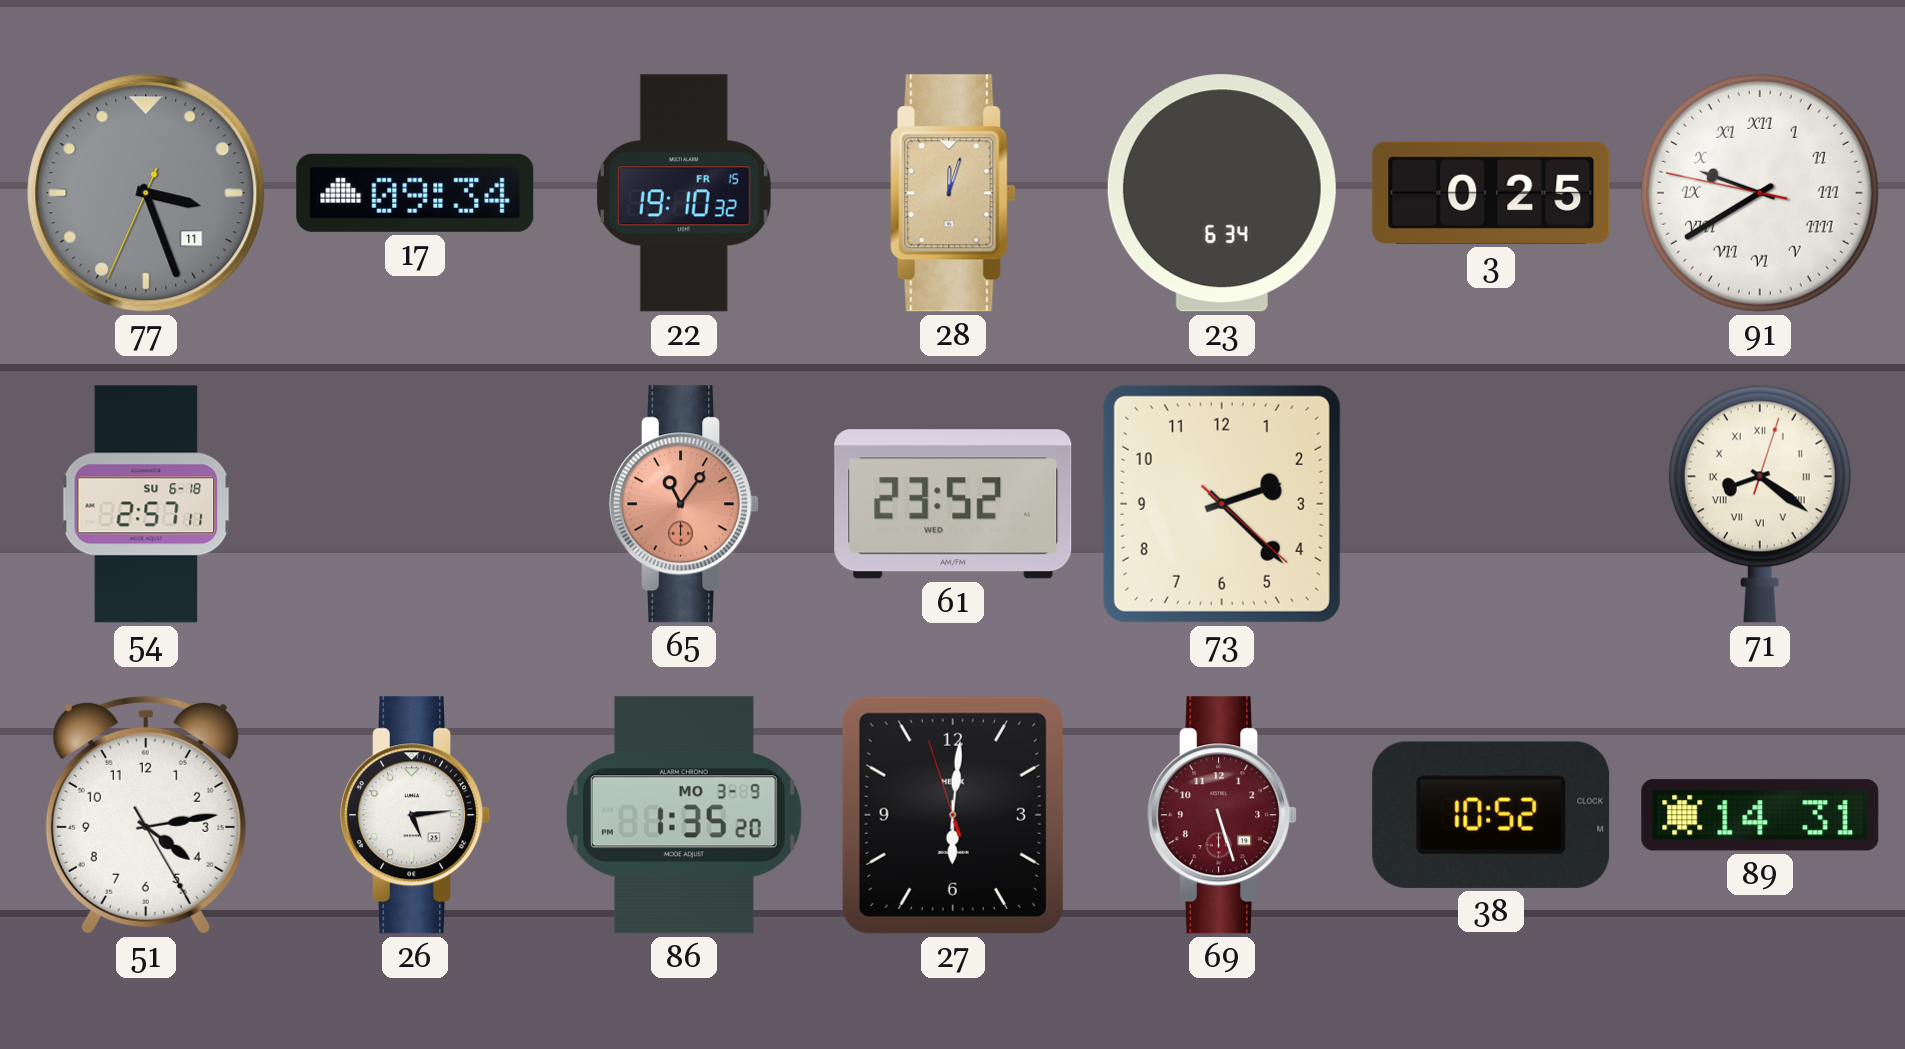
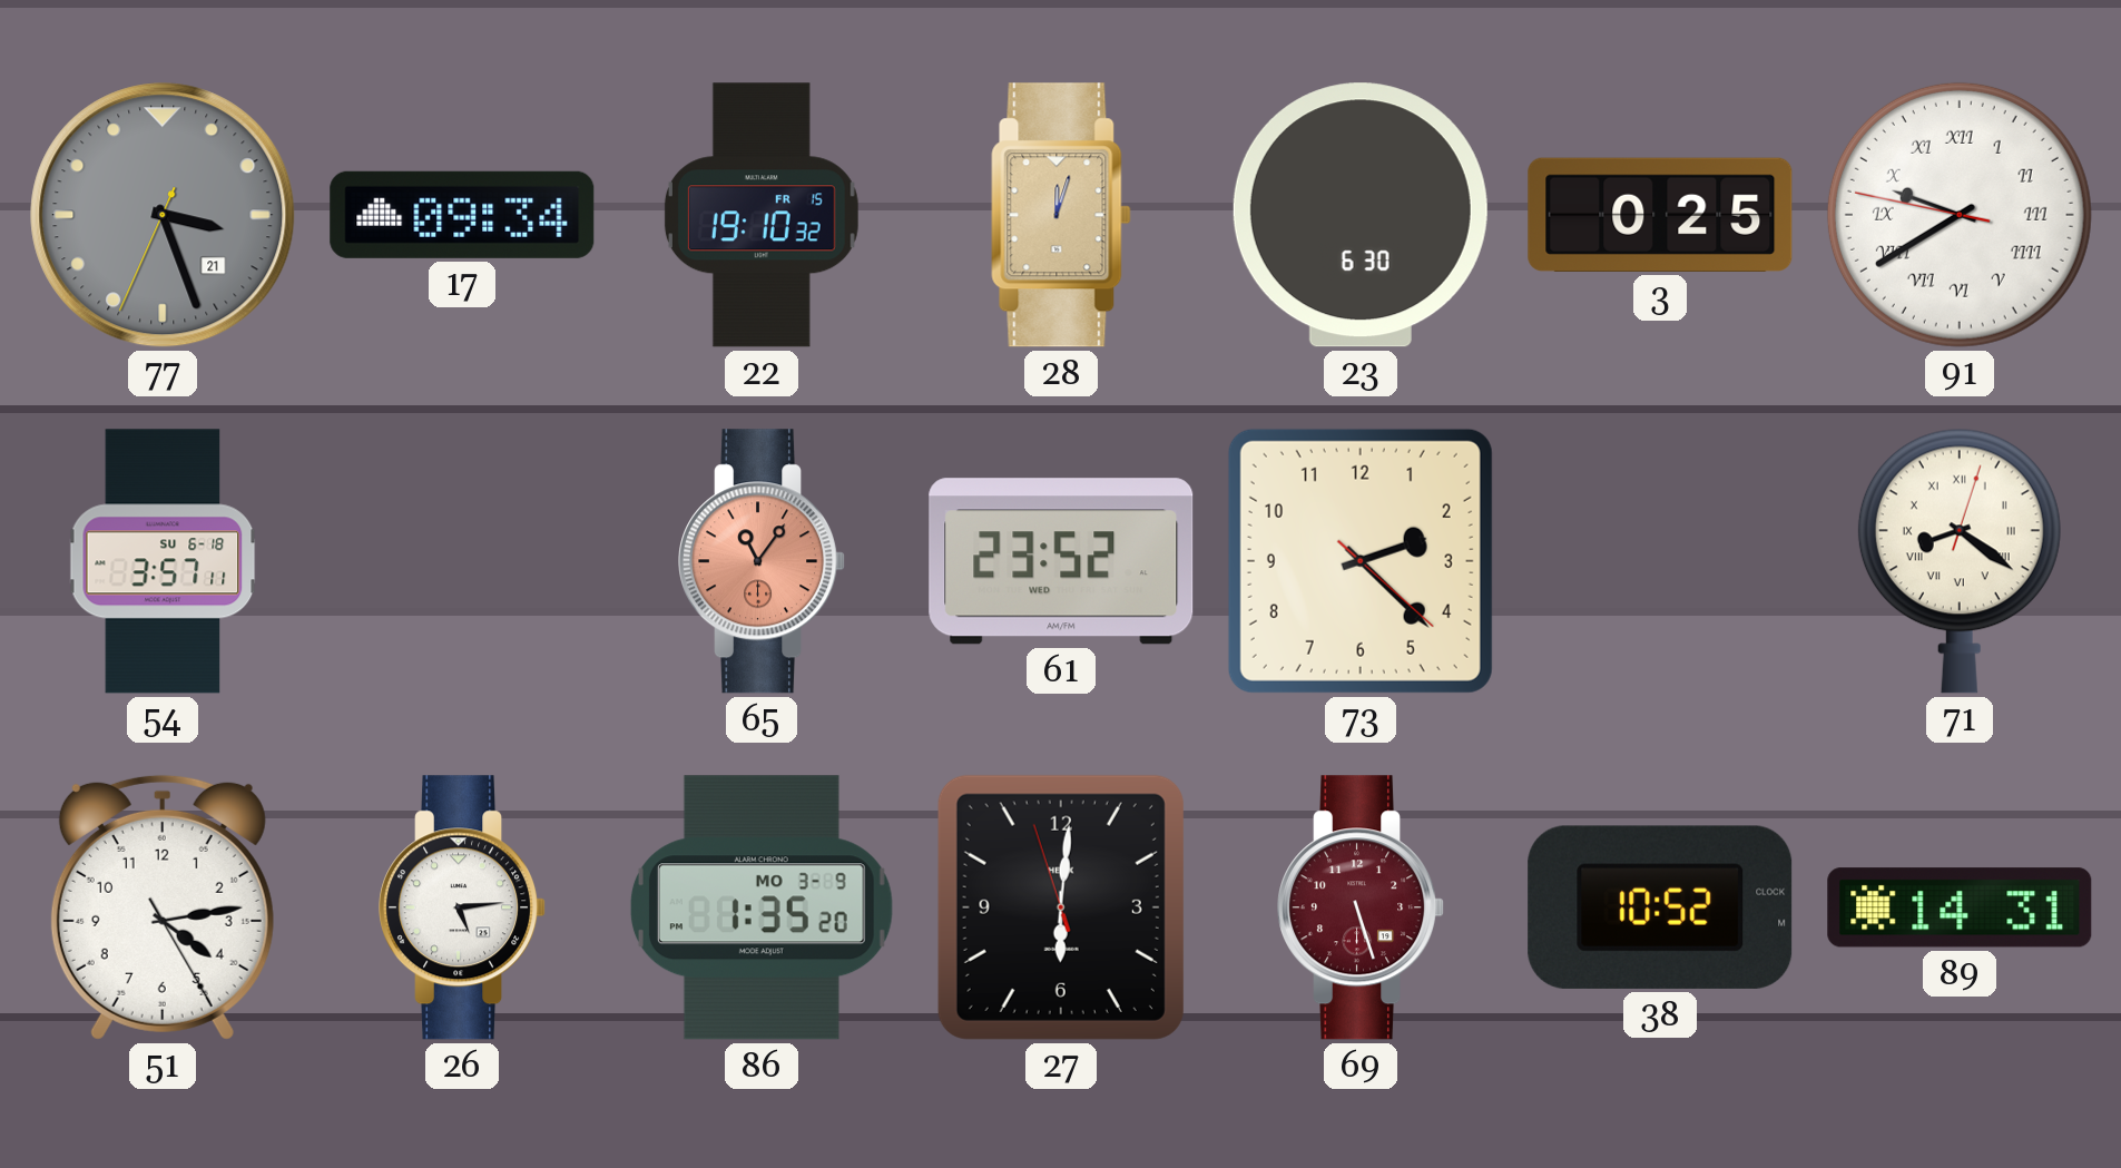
77 date: 11 -> 21
23: 6:34 -> 6:30
54: 2:57 -> 3:57
